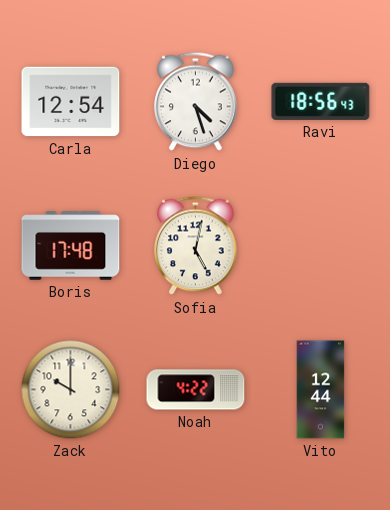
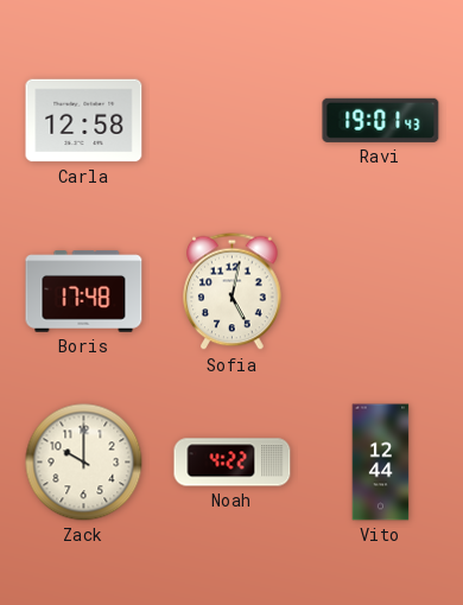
Carla: 12:54 -> 12:58
Diego: 4:27 -> none
Ravi: 18:56 -> 19:01
